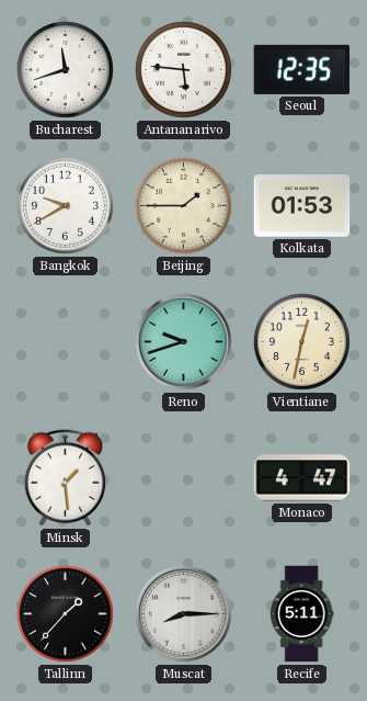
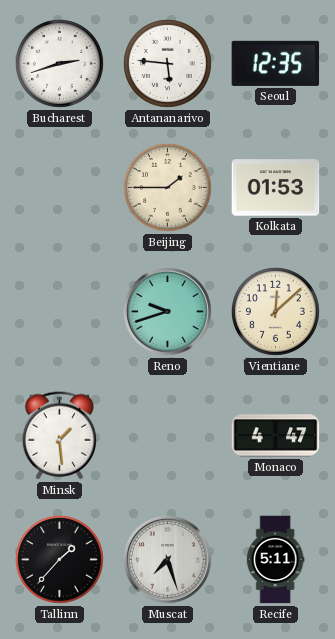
Bucharest: 11:42 -> 2:42
Bangkok: 9:40 -> none
Vientiane: 12:32 -> 12:08
Muscat: 8:15 -> 7:27
